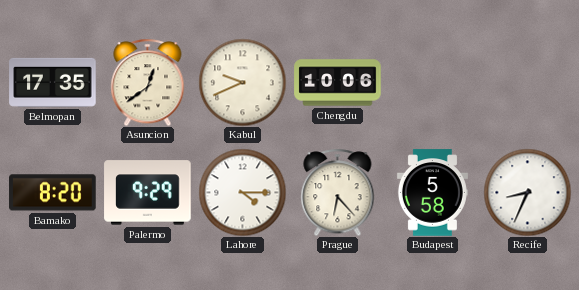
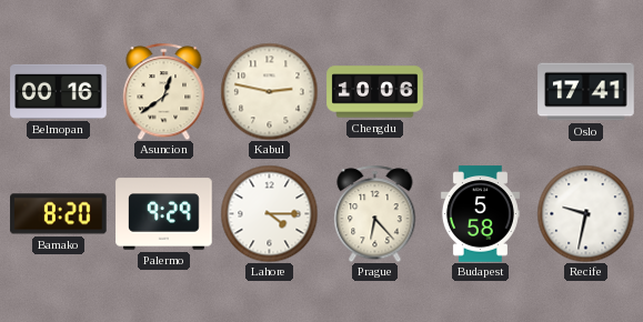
Belmopan: 17:35 -> 00:16
Kabul: 9:41 -> 2:47
Oslo: none -> 17:41
Recife: 8:34 -> 9:32
